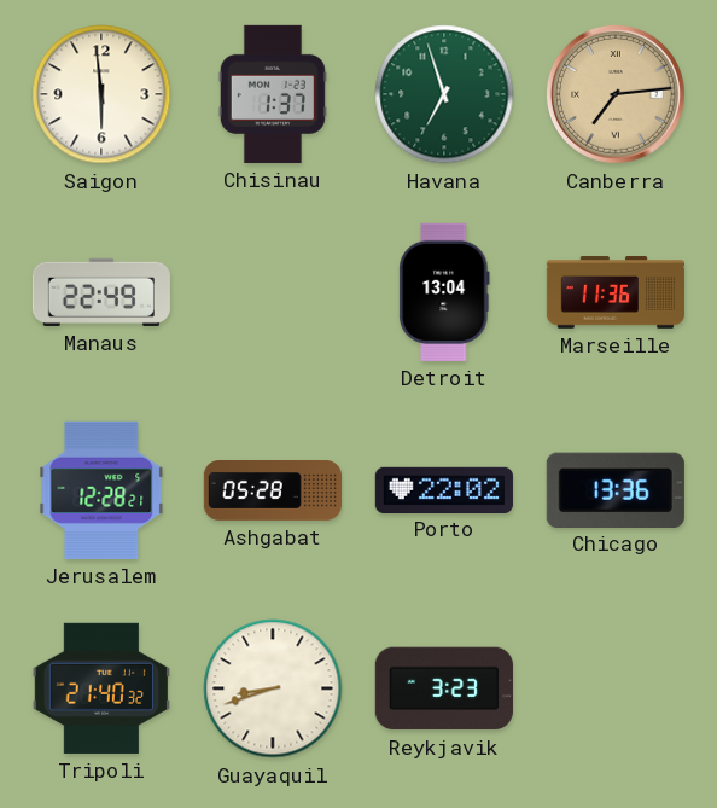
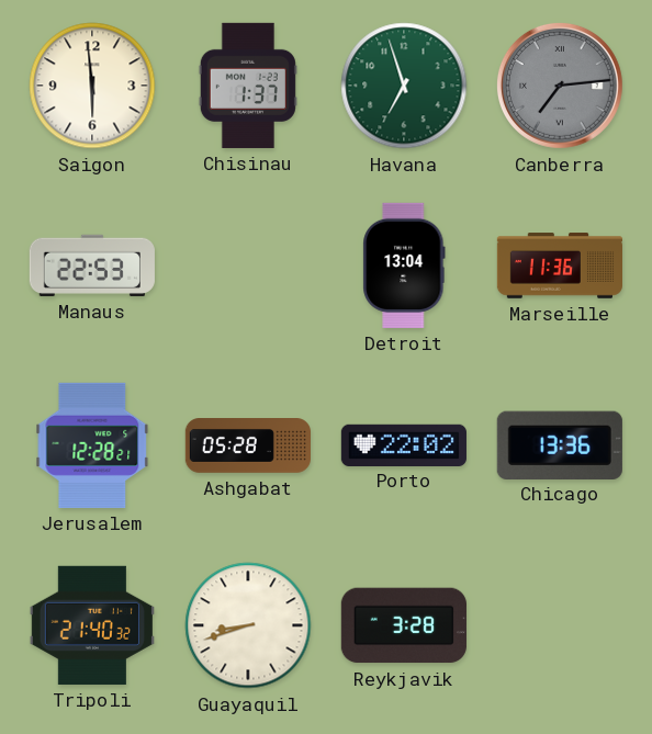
Canberra dial: champagne -> grey
Manaus: 22:49 -> 22:53
Reykjavik: 3:23 -> 3:28
